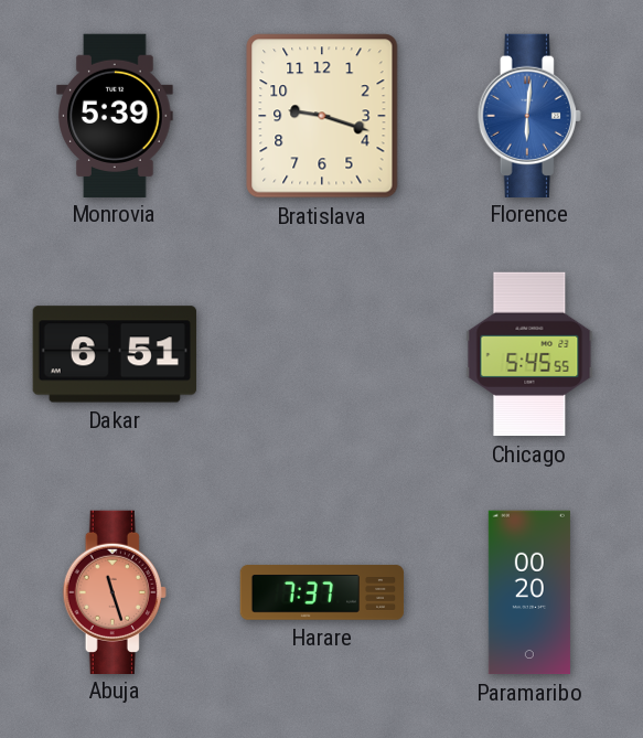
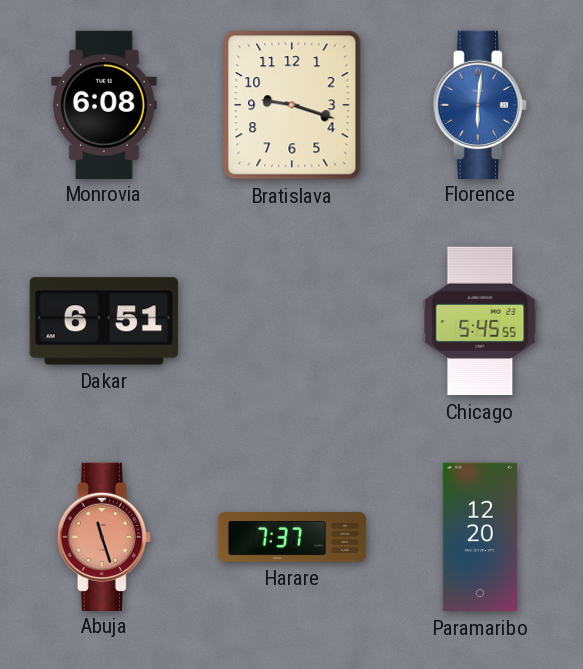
Monrovia: 5:39 -> 6:08
Paramaribo: 00:20 -> 12:20
